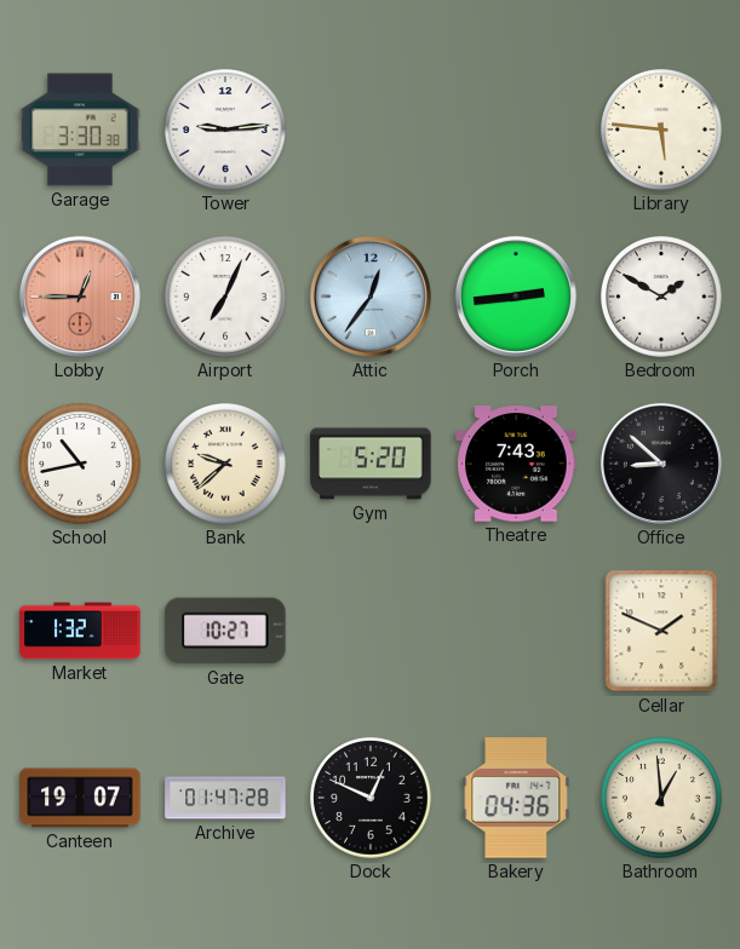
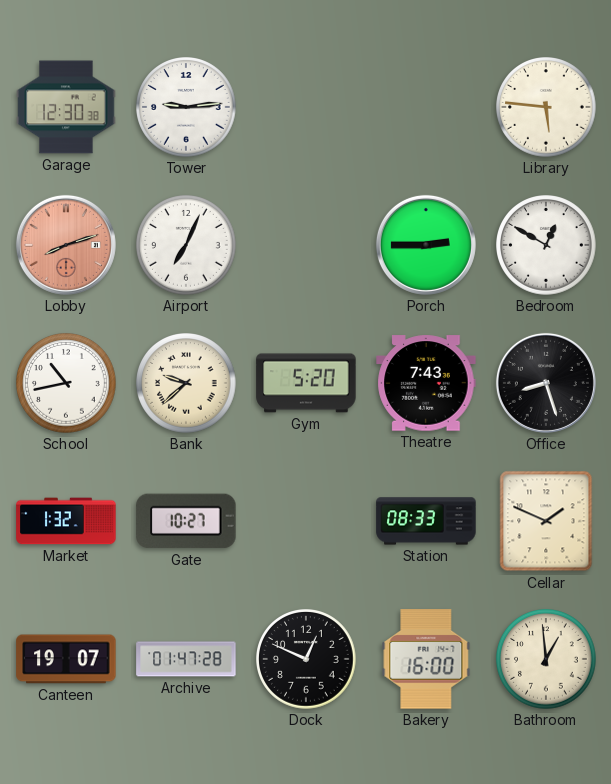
Garage: 3:30 -> 12:30
Lobby: 12:45 -> 8:12
Attic: 12:36 -> none
Porch: 2:44 -> 2:45
Bedroom: 1:50 -> 12:50
Office: 8:52 -> 8:27
Station: none -> 08:33
Bakery: 04:36 -> 16:00
